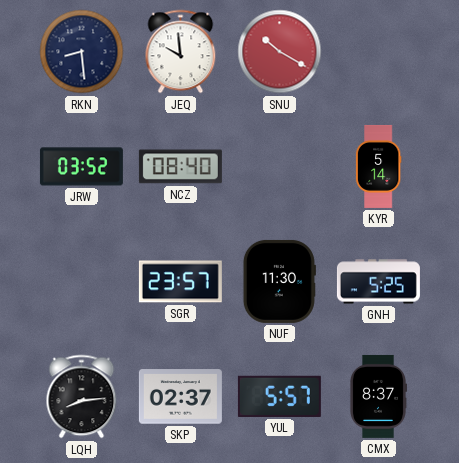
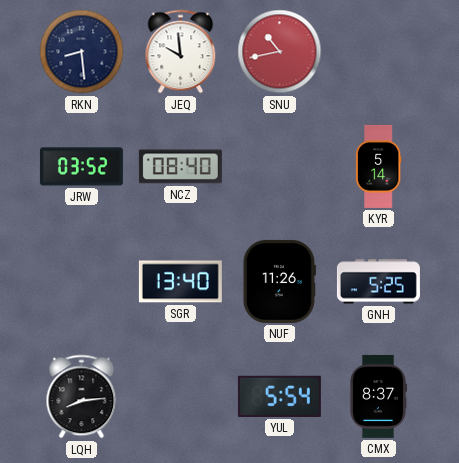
SNU: 10:20 -> 10:43
SGR: 23:57 -> 13:40
NUF: 11:30 -> 11:26
SKP: 02:37 -> none
YUL: 5:57 -> 5:54
